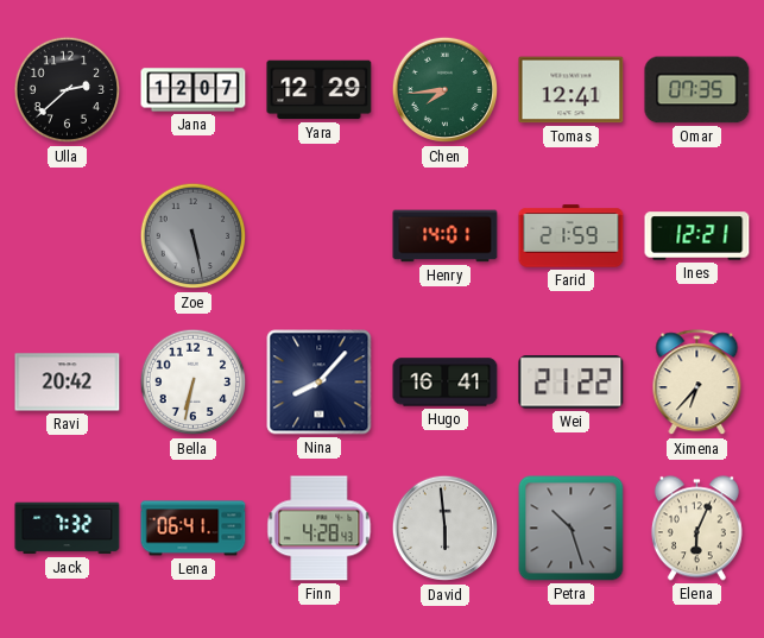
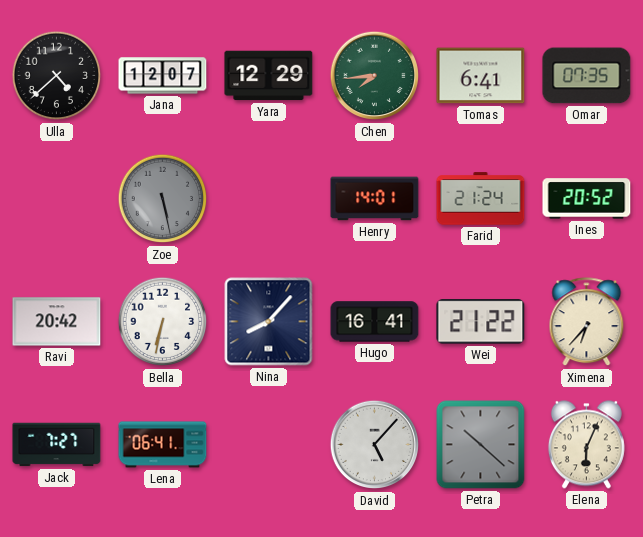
Ulla: 2:38 -> 4:38
Tomas: 12:41 -> 6:41
Farid: 21:59 -> 21:24
Ines: 12:21 -> 20:52
Jack: 7:32 -> 7:27
Finn: 4:28 -> none
David: 5:59 -> 5:07
Petra: 10:27 -> 10:22
